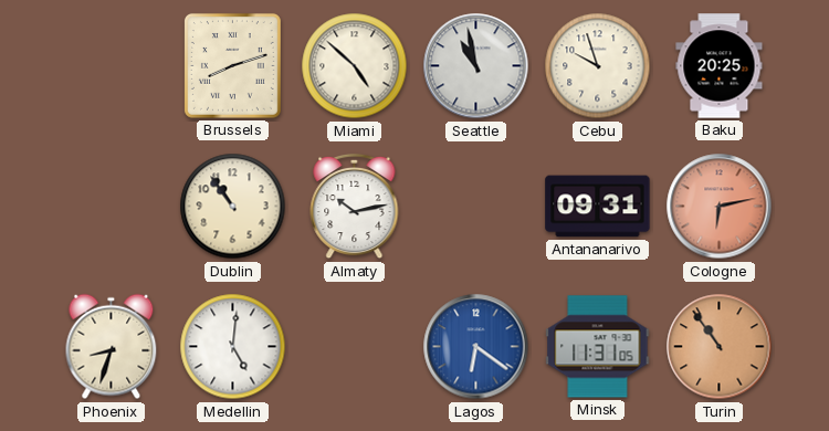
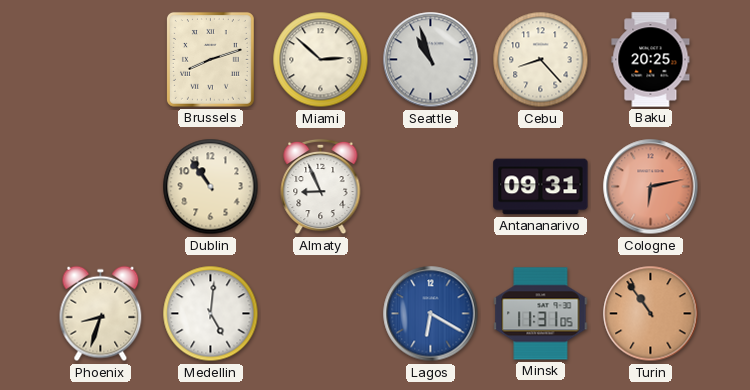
Miami: 4:52 -> 2:52
Seattle: 10:58 -> 10:57
Cebu: 9:57 -> 8:23
Almaty: 10:13 -> 8:56
Lagos: 6:21 -> 6:20
